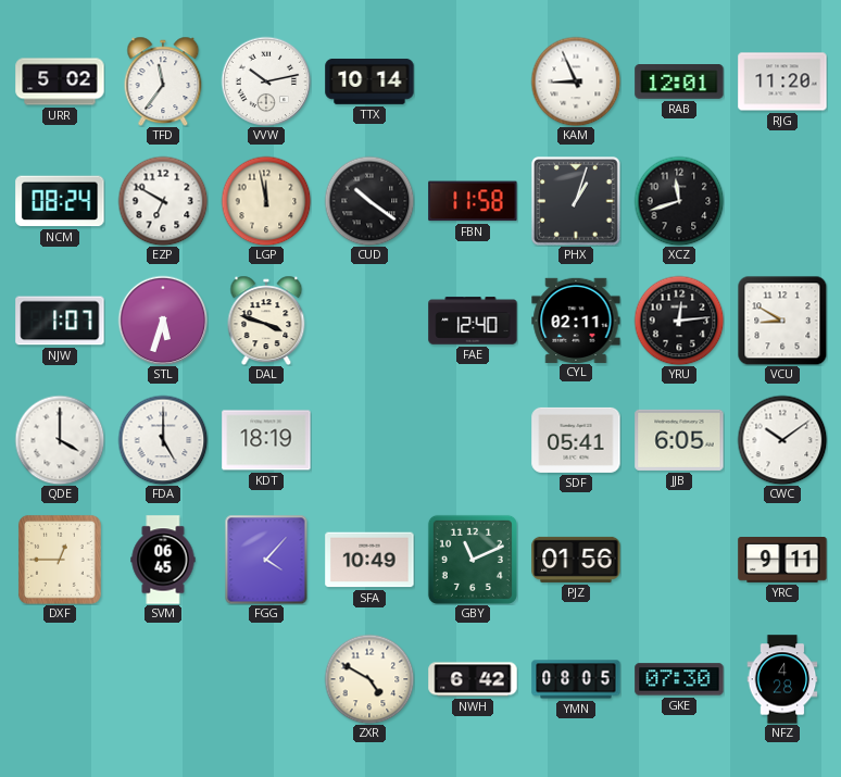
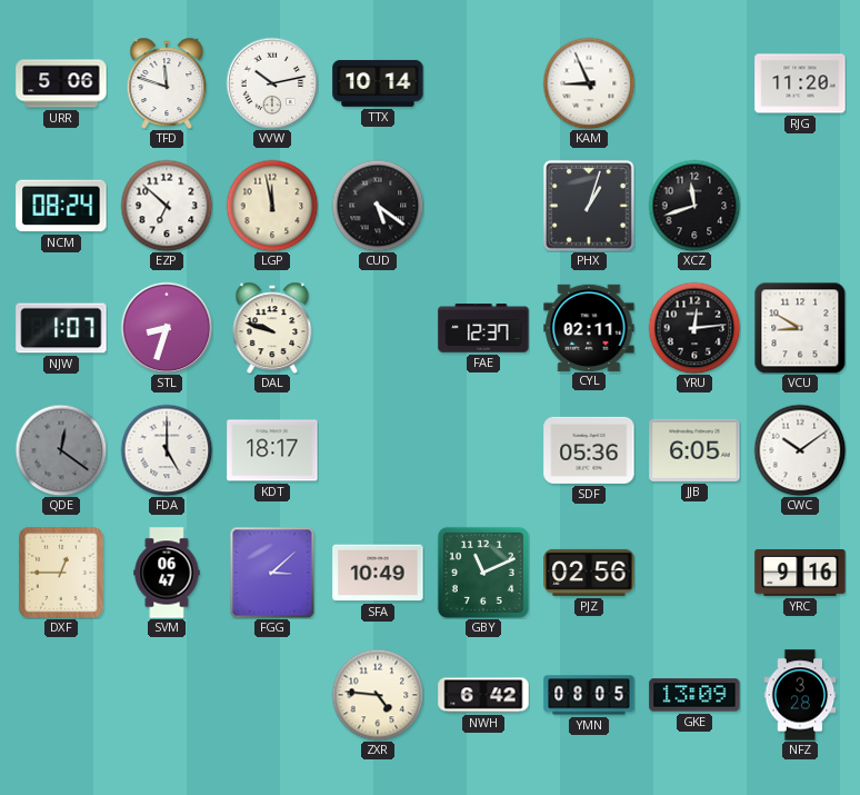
URR: 5:02 -> 5:06
TFD: 11:36 -> 11:48
RAB: 12:01 -> none
EZP: 6:50 -> 6:52
CUD: 10:21 -> 5:21
FBN: 11:58 -> none
STL: 5:33 -> 8:33
DAL: 3:48 -> 9:48
FAE: 12:40 -> 12:37
QDE: 4:00 -> 12:21
QDE dial: white -> grey
KDT: 18:19 -> 18:17
SDF: 05:41 -> 05:36
SVM: 06:45 -> 06:47
FGG: 4:07 -> 3:08
PJZ: 01:56 -> 02:56
YRC: 9:11 -> 9:16
ZXR: 4:50 -> 4:46
GKE: 07:30 -> 13:09
NFZ: 4:28 -> 3:28
